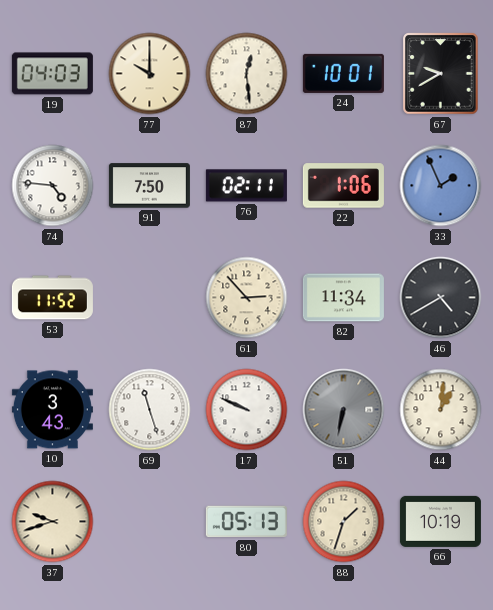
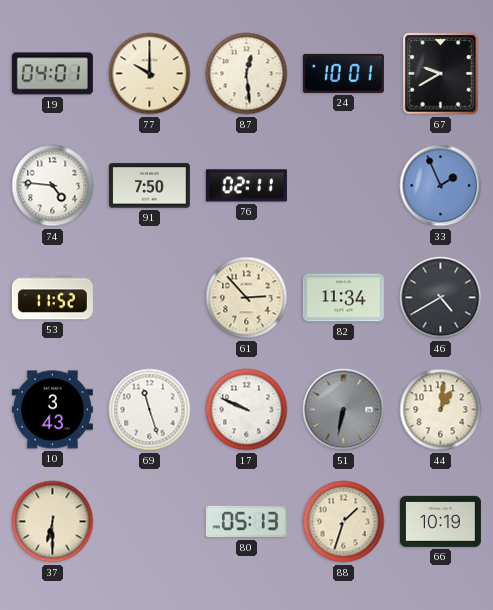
19: 04:03 -> 04:01
22: 1:06 -> none
37: 9:42 -> 6:30
